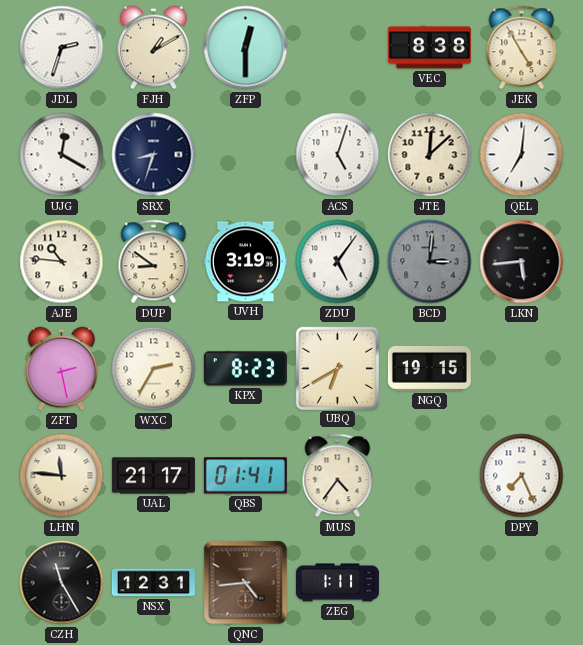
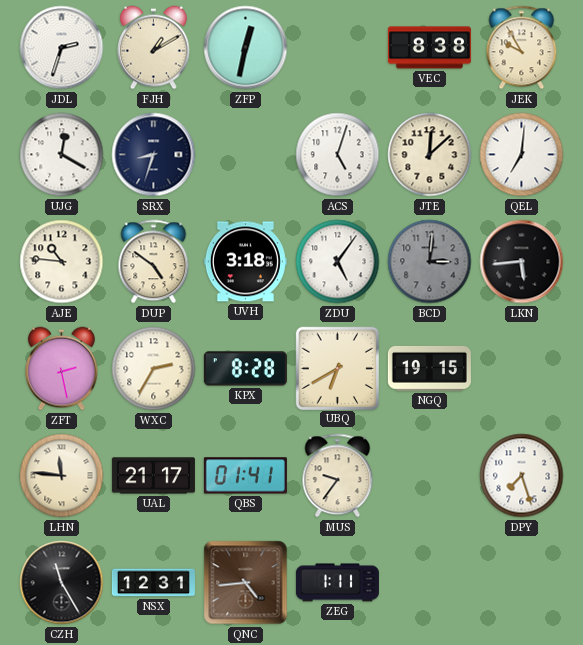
ZFP: 12:30 -> 12:32
JEK: 4:55 -> 9:55
DUP: 8:51 -> 4:51
UVH: 3:19 -> 3:18
KPX: 8:23 -> 8:28
MUS: 4:36 -> 9:36
DPY: 7:26 -> 7:27
